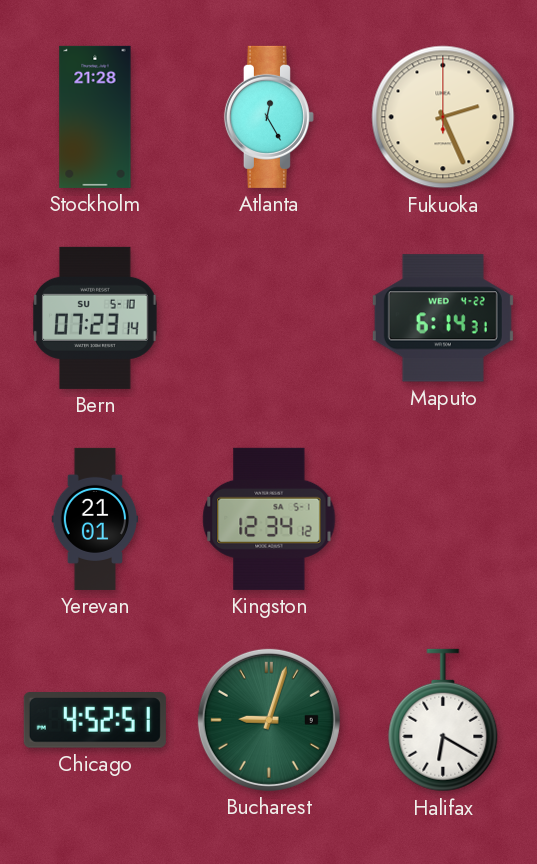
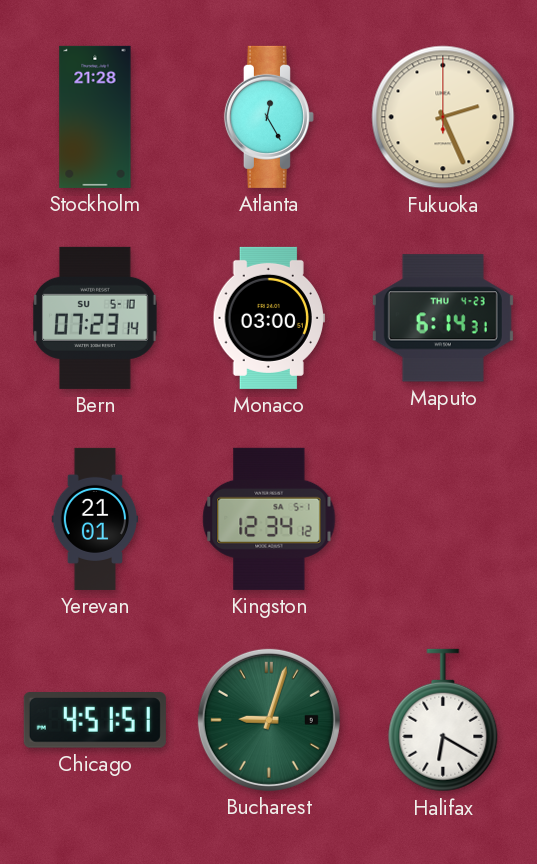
Monaco: none -> 03:00
Maputo date: WED 4-22 -> THU 4-23
Chicago: 4:52 -> 4:51
